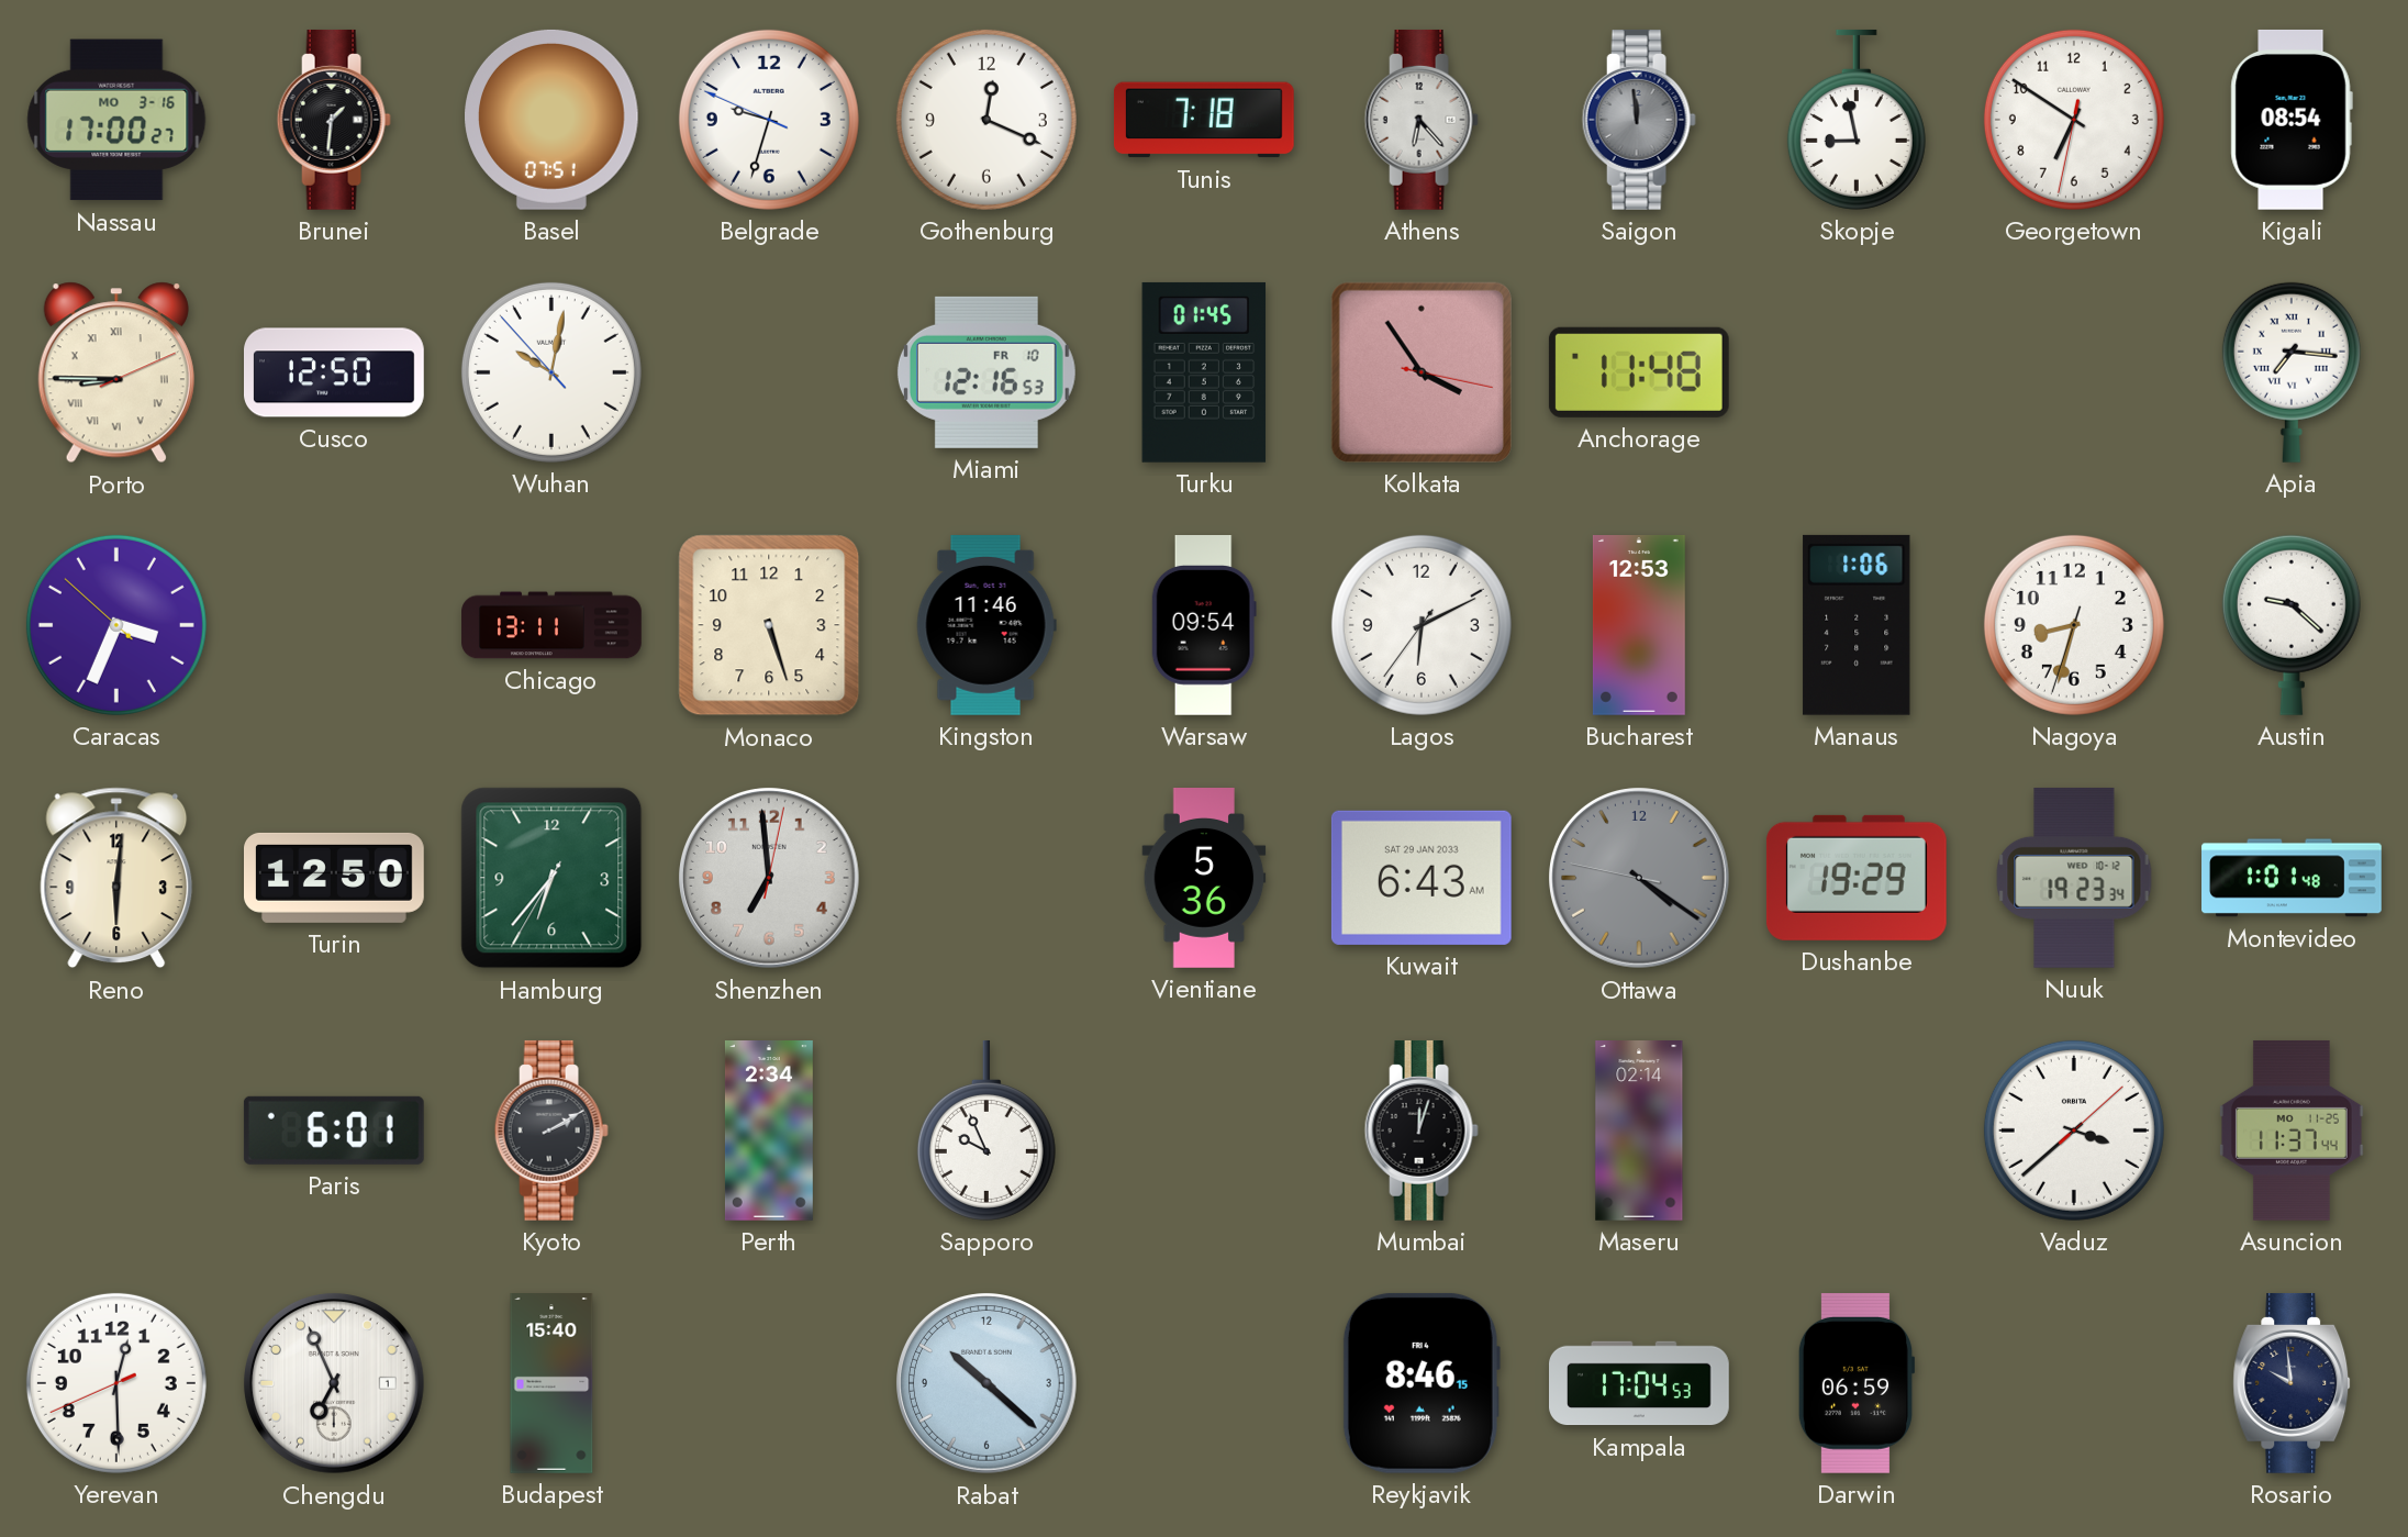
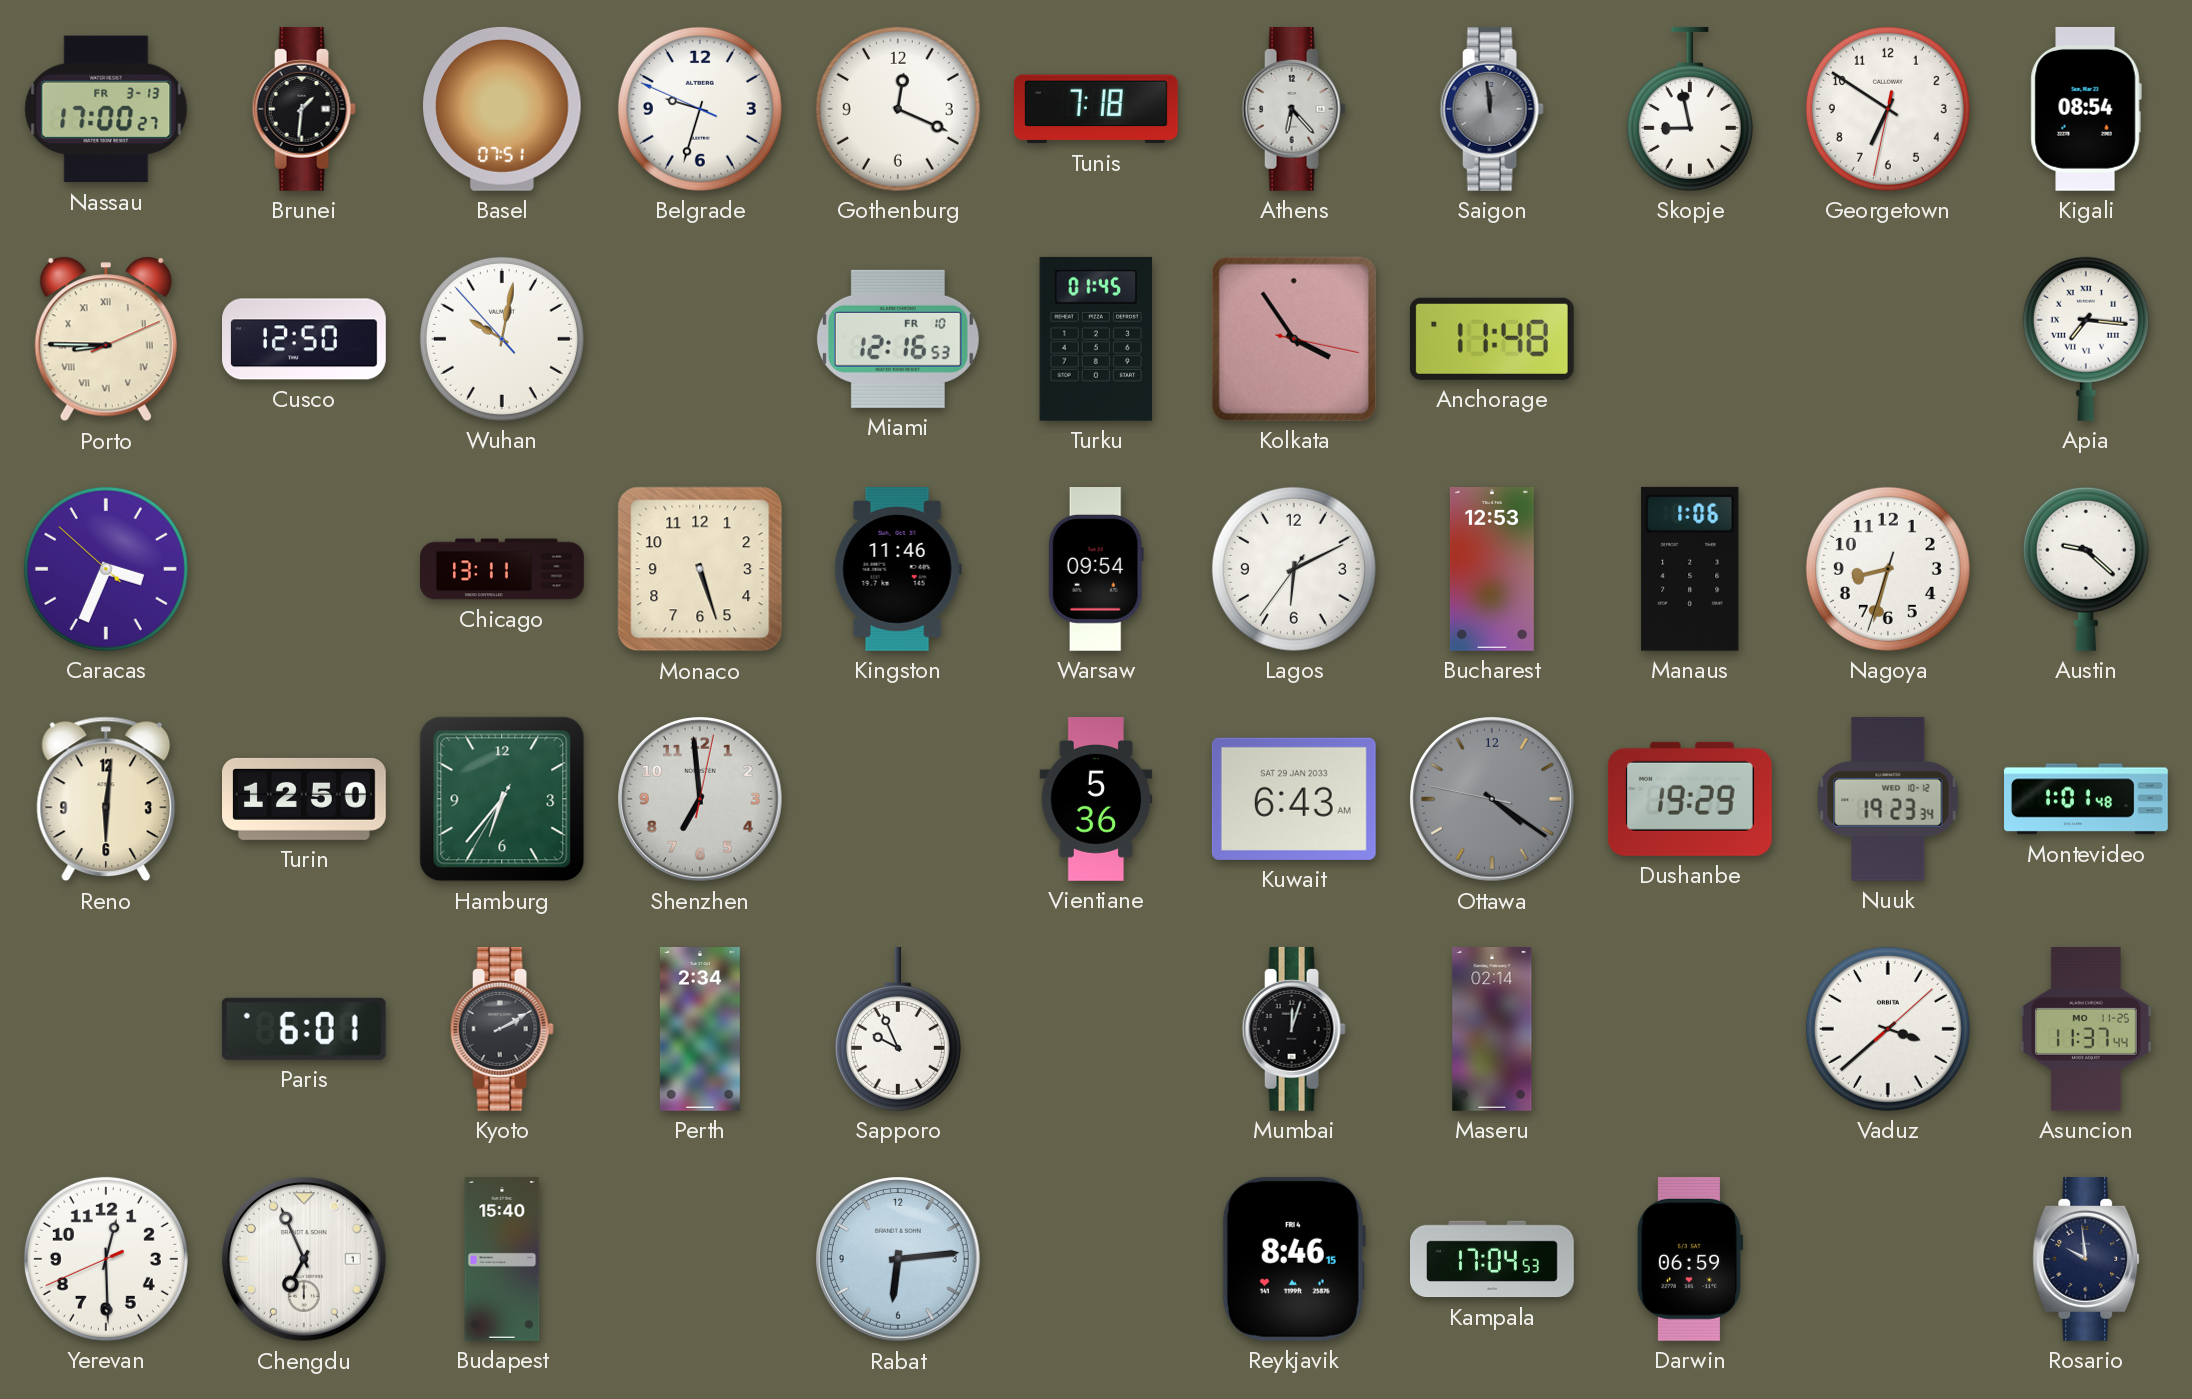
Nassau date: MO 3-16 -> FR 3-13
Rabat: 10:22 -> 6:14
